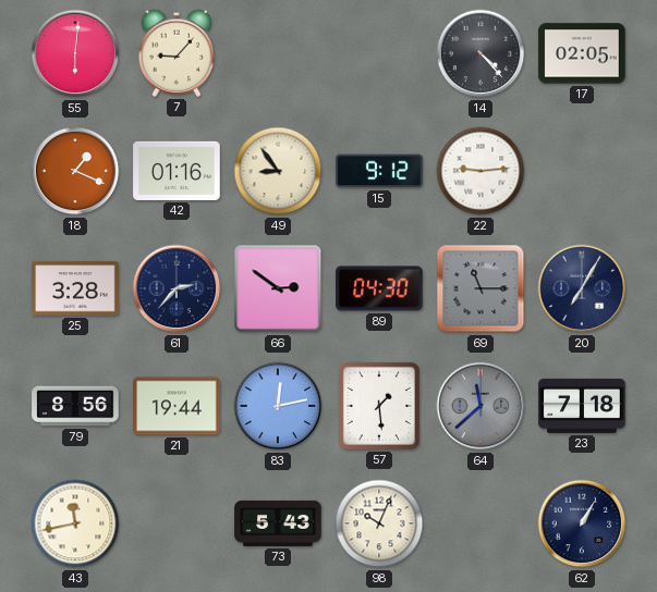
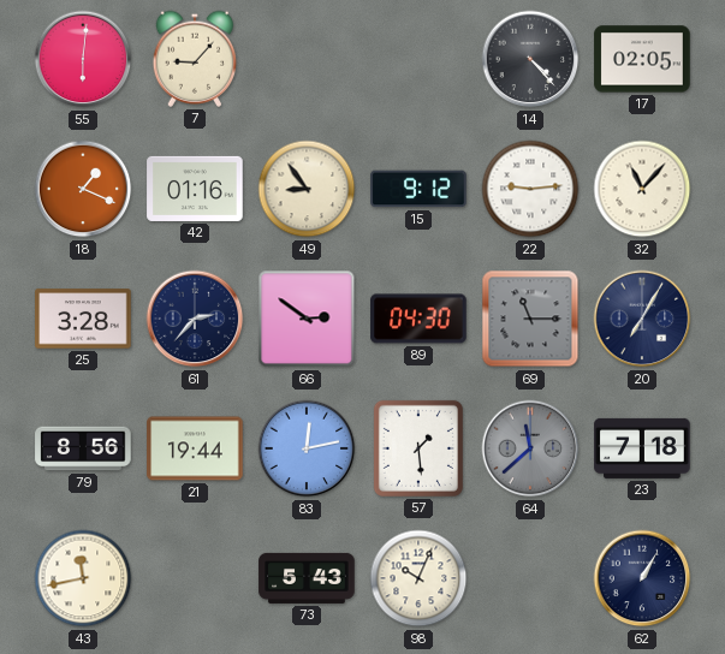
32: none -> 11:07
